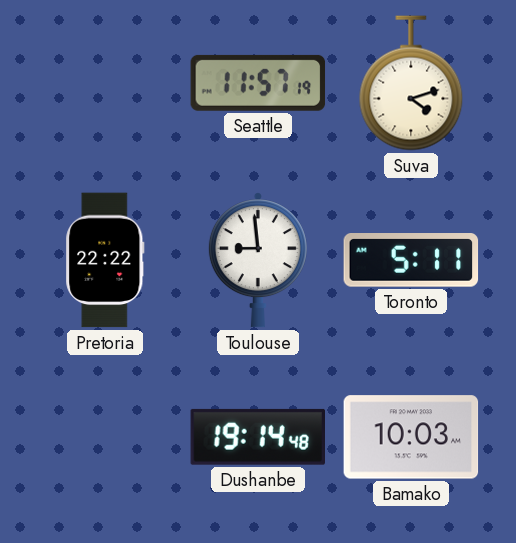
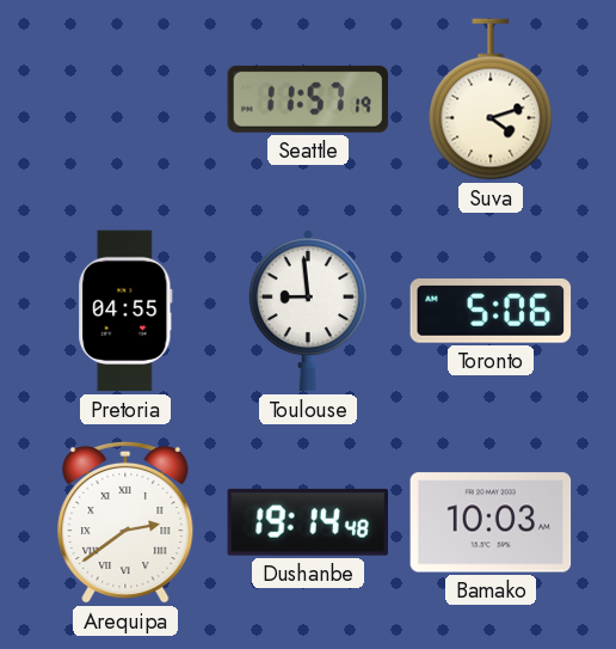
Pretoria: 22:22 -> 04:55
Toronto: 5:11 -> 5:06
Arequipa: none -> 2:39
